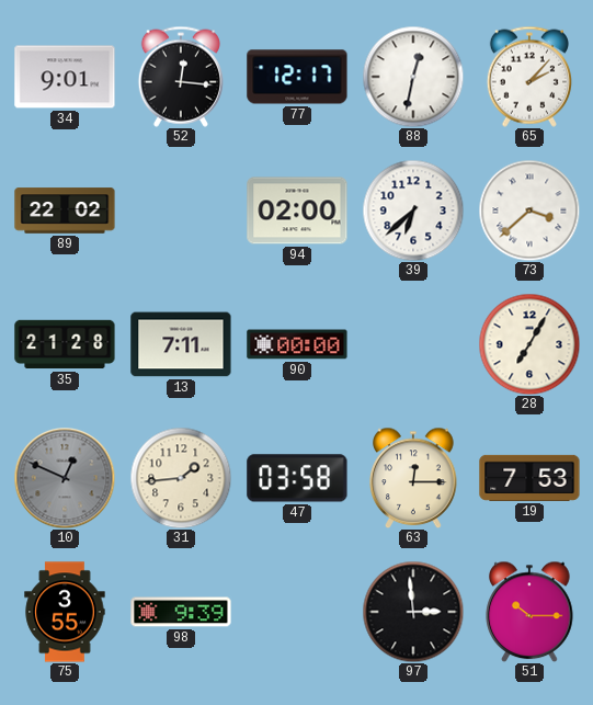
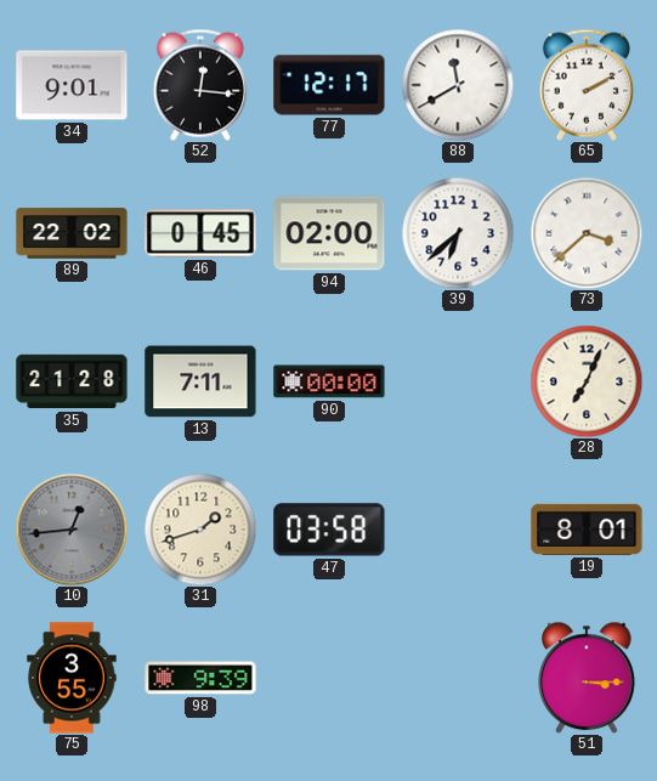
88: 12:32 -> 11:40
65: 2:07 -> 2:10
46: none -> 0:45
28: 7:05 -> 7:04
10: 12:49 -> 12:44
31: 1:44 -> 1:42
63: 12:15 -> none
19: 7:53 -> 8:01
97: 2:59 -> none
51: 10:15 -> 3:15
